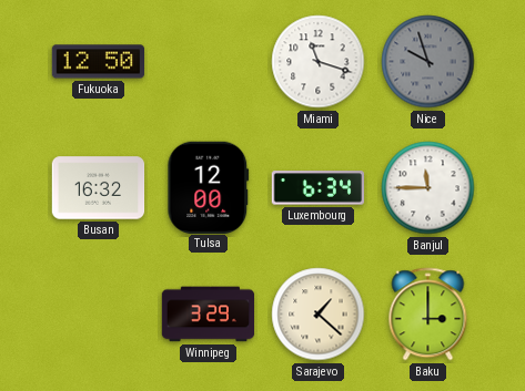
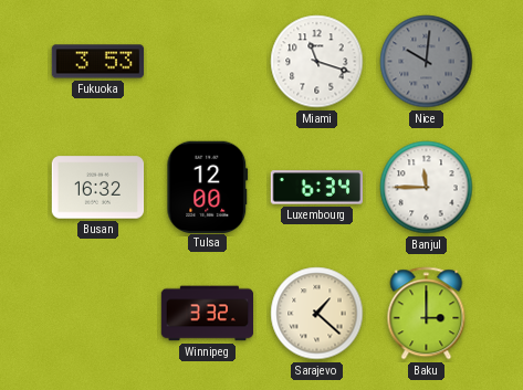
Fukuoka: 12:50 -> 3:53
Nice: 9:57 -> 10:01
Winnipeg: 3:29 -> 3:32
